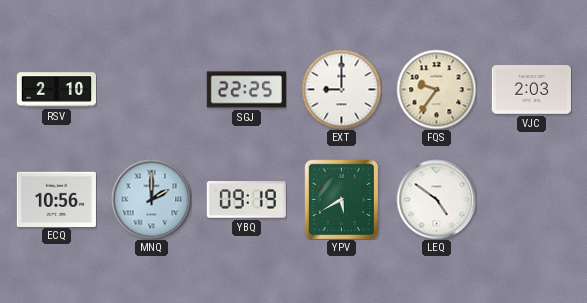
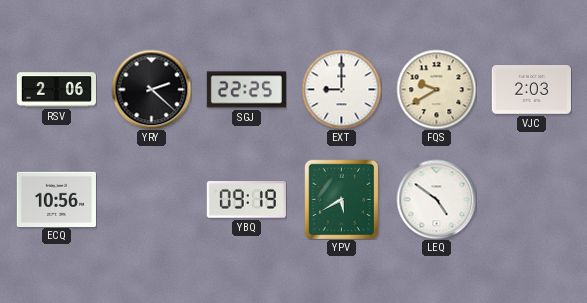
RSV: 2:10 -> 2:06
YRY: none -> 2:22
FQS: 9:36 -> 9:40
MNQ: 2:00 -> none
